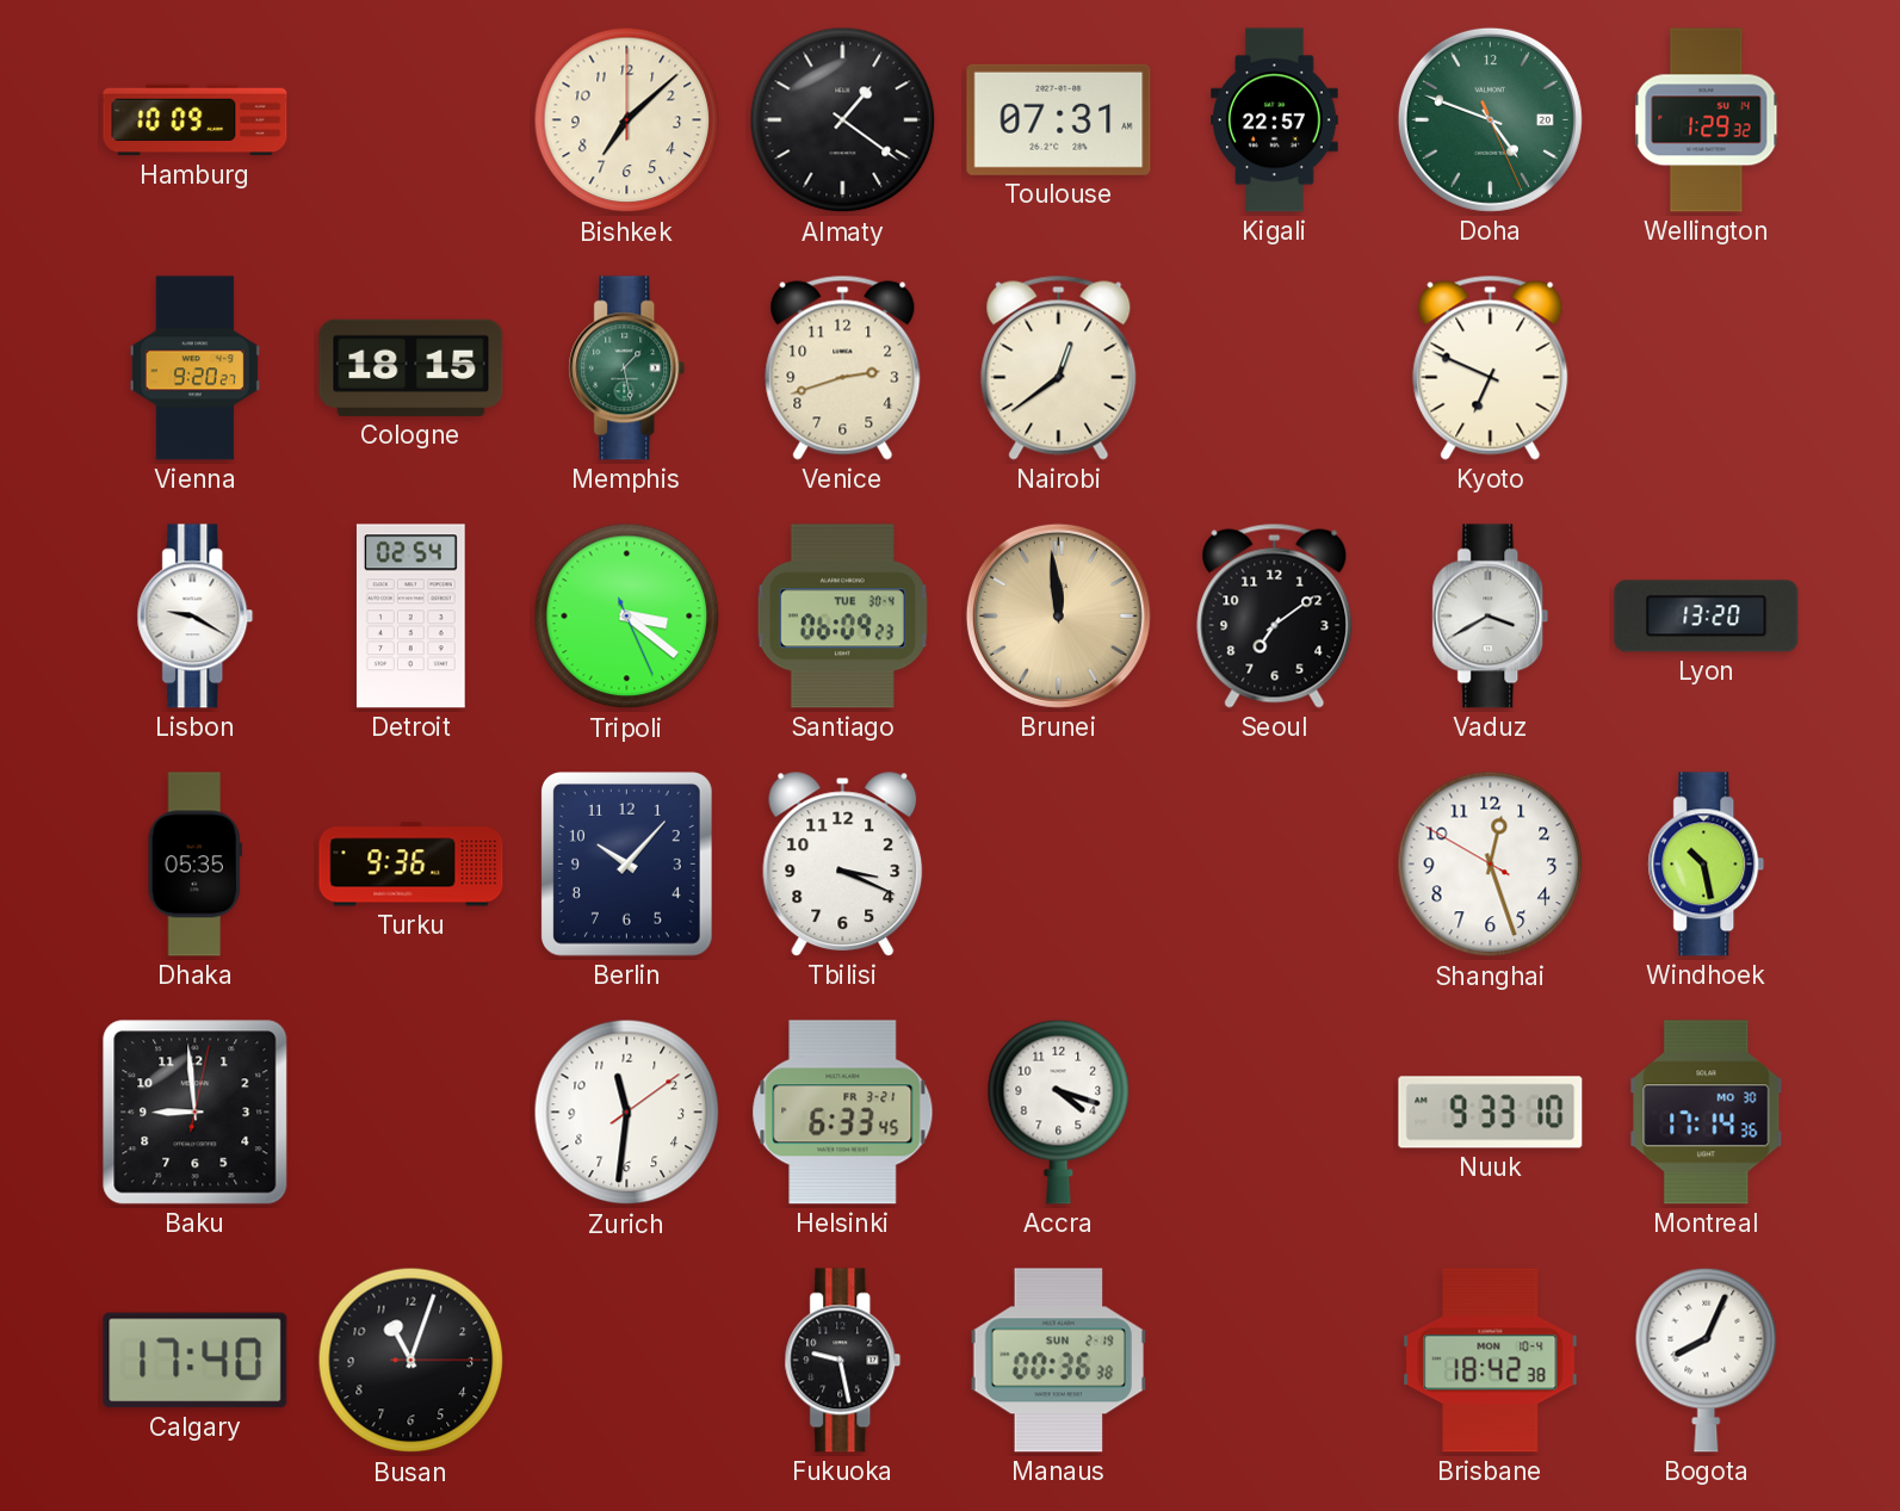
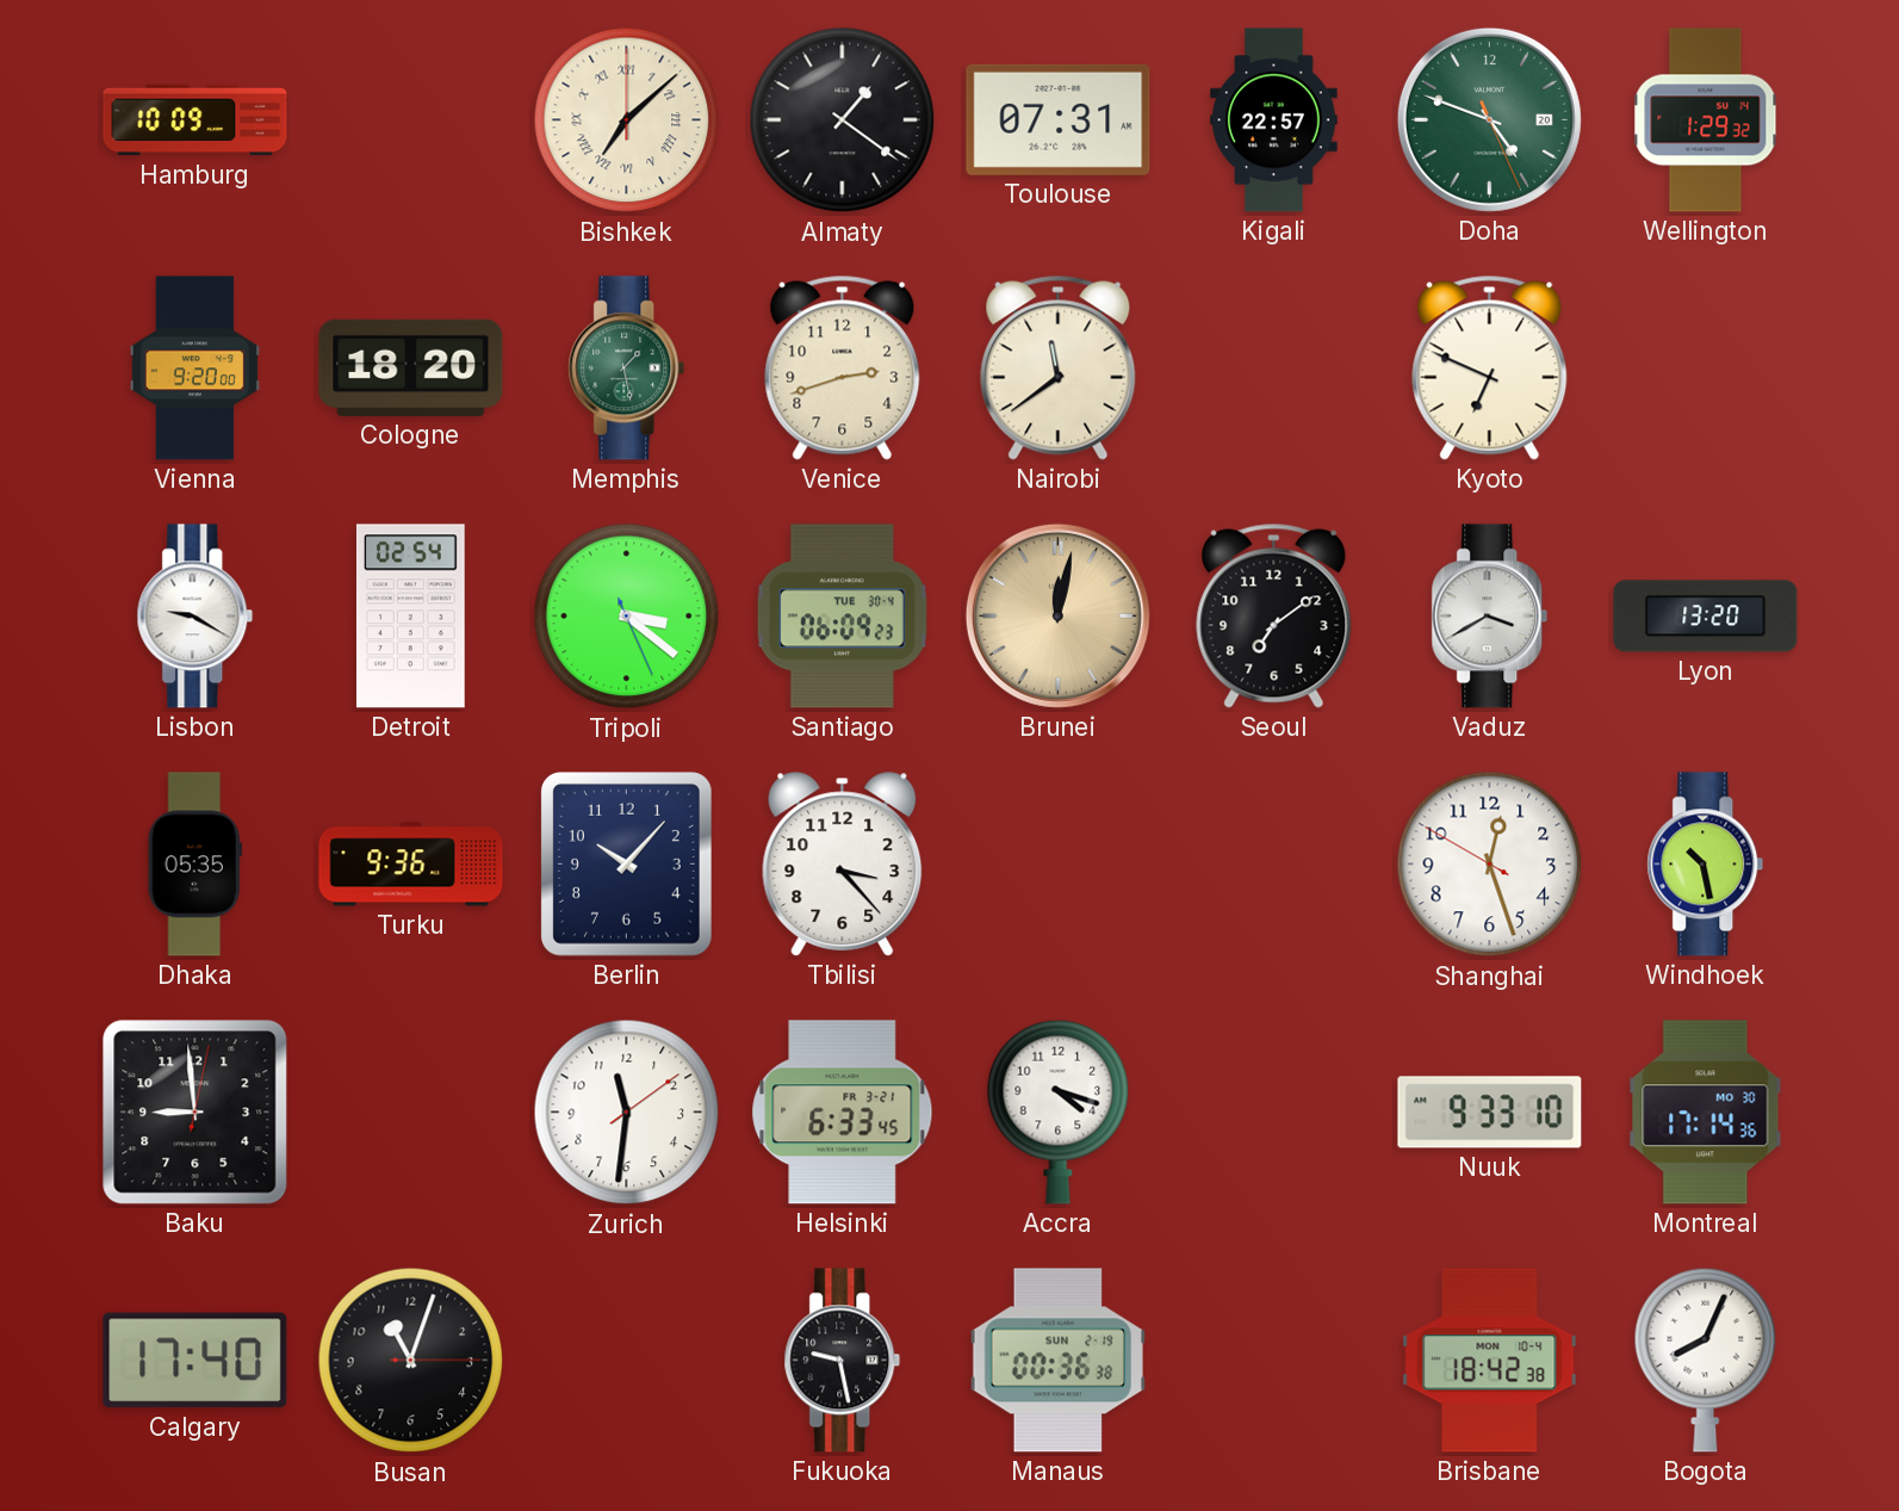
Bishkek numerals: Arabic -> Roman
Vienna: 9:20:27 -> 9:20:00
Cologne: 18:15 -> 18:20
Nairobi: 12:39 -> 11:39
Brunei: 11:59 -> 12:02
Tbilisi: 3:19 -> 3:23
